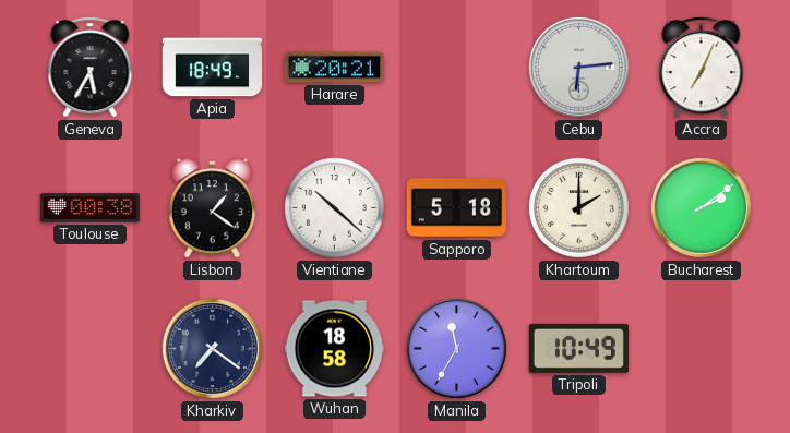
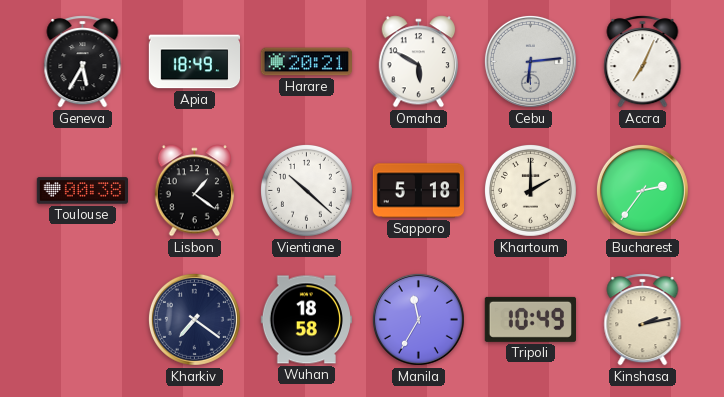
Omaha: none -> 5:50
Bucharest: 2:09 -> 2:36
Kinshasa: none -> 2:13
